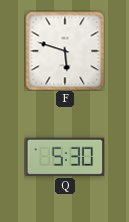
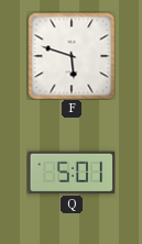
Q: 5:30 -> 5:01
